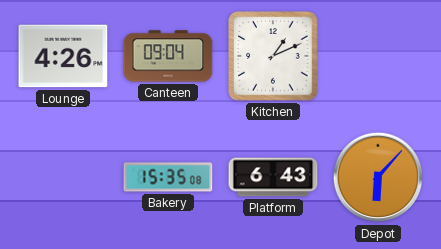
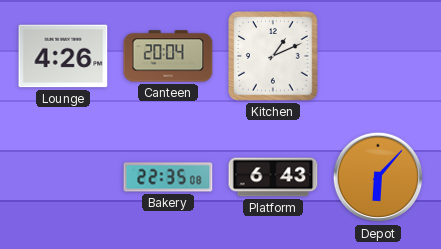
Canteen: 09:04 -> 20:04
Bakery: 15:35 -> 22:35
